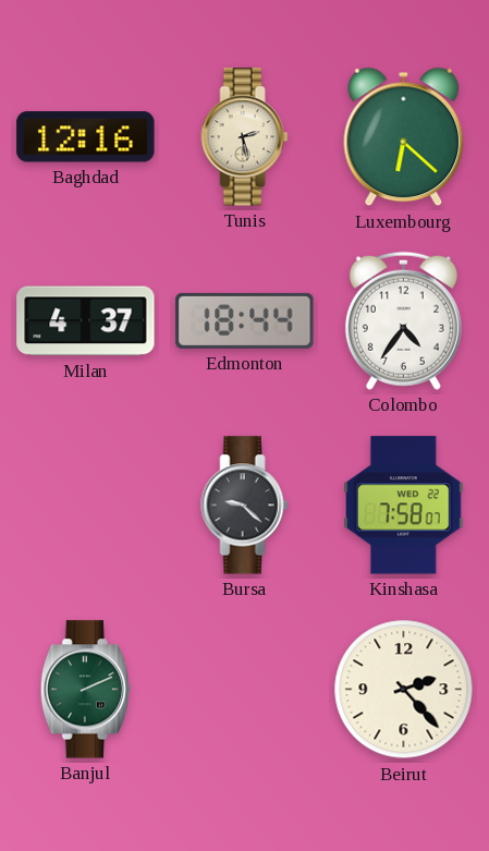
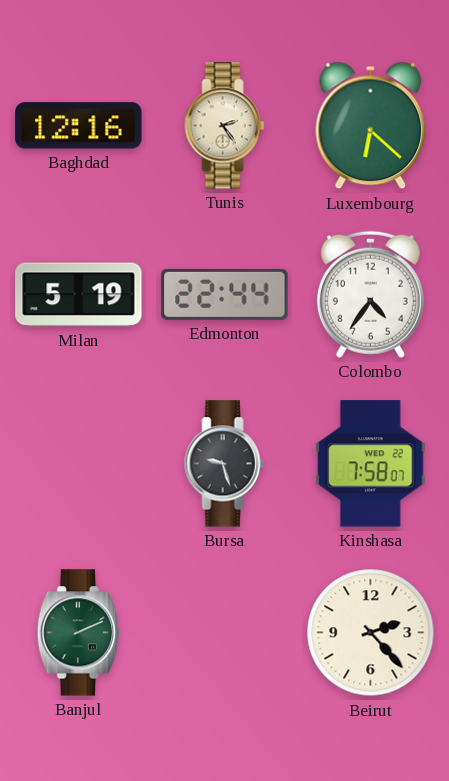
Tunis: 2:28 -> 2:24
Milan: 4:37 -> 5:19
Edmonton: 18:44 -> 22:44
Bursa: 9:22 -> 9:27
